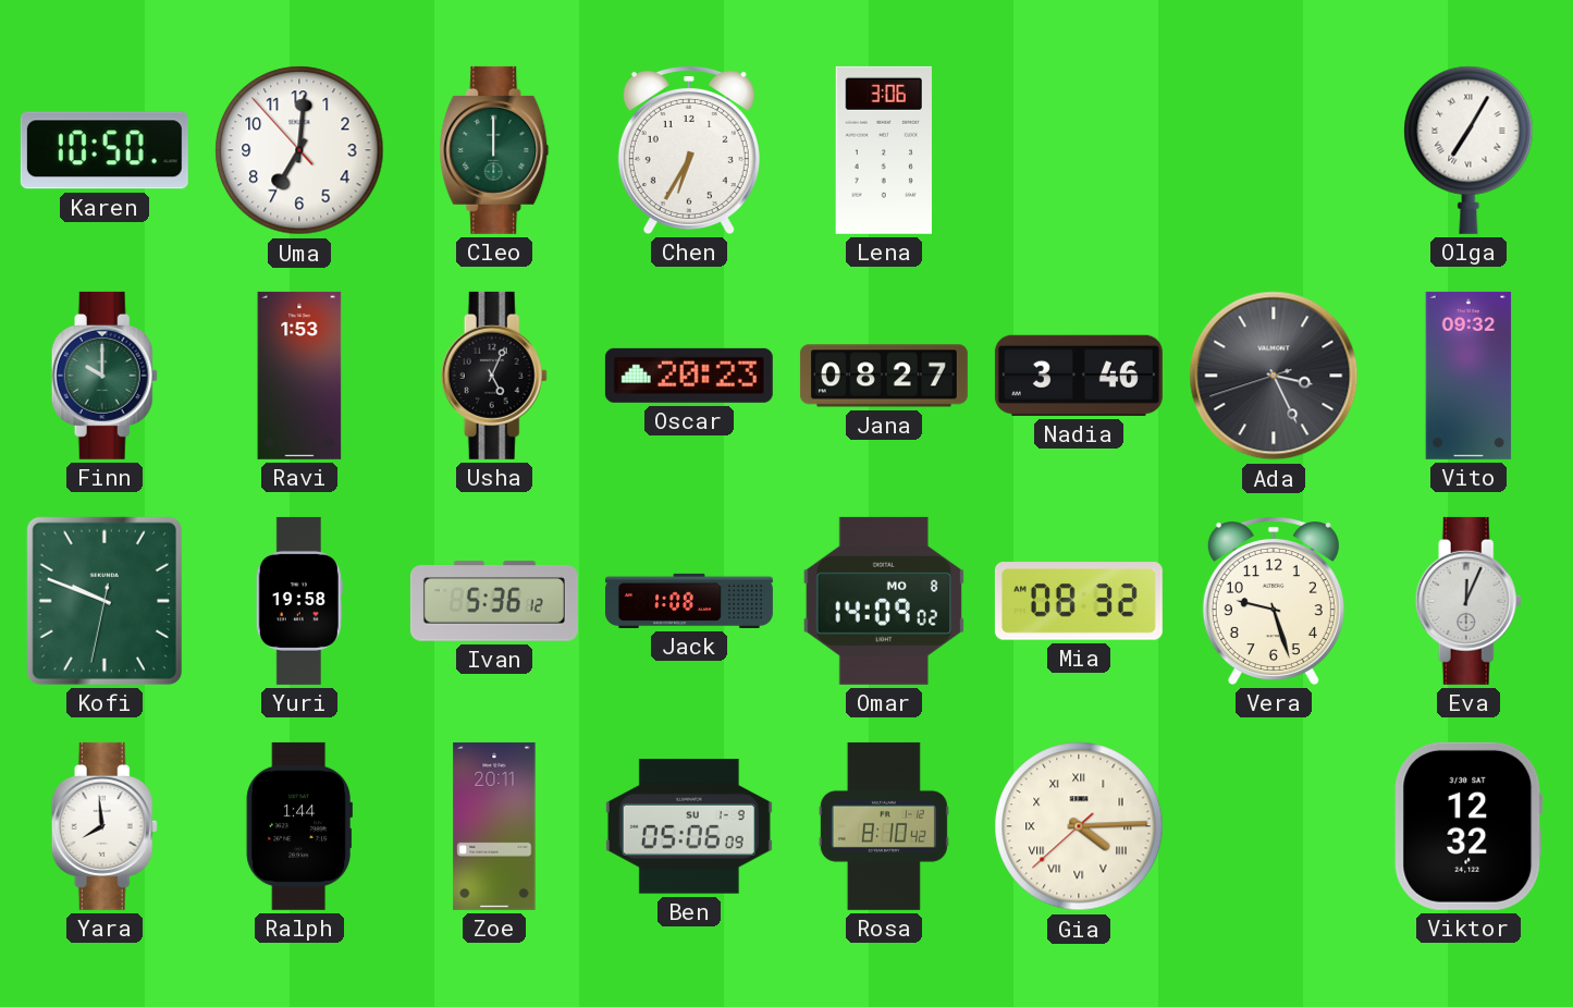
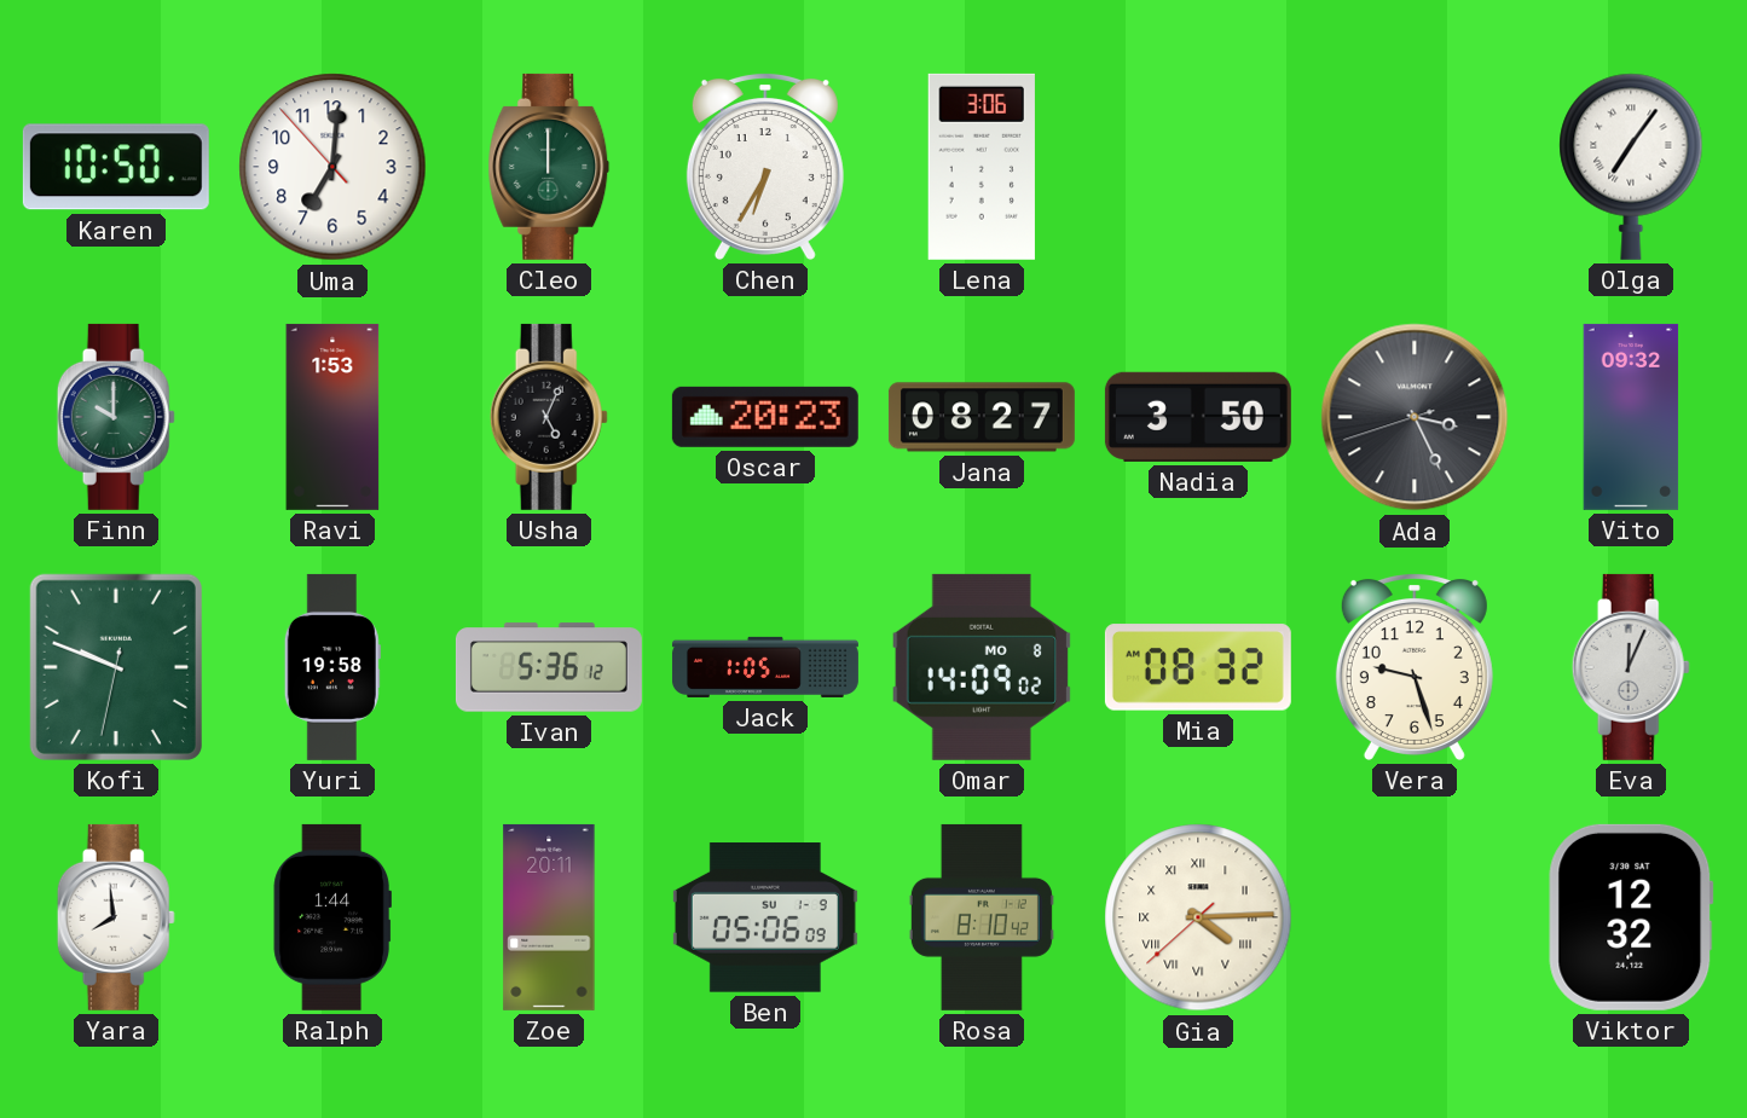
Olga: 7:05 -> 7:06
Nadia: 3:46 -> 3:50
Jack: 1:08 -> 1:05
